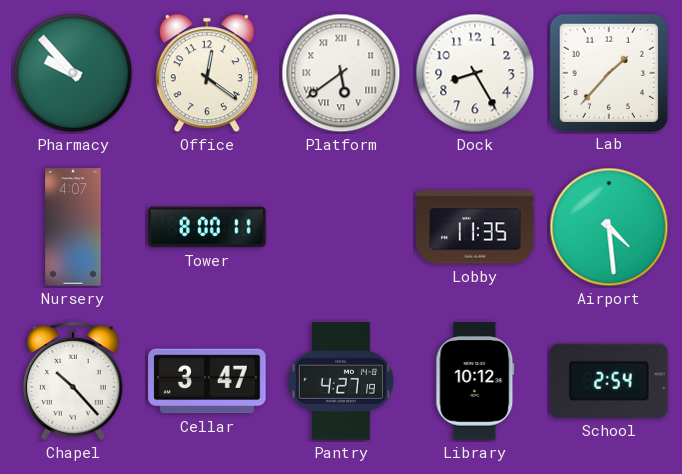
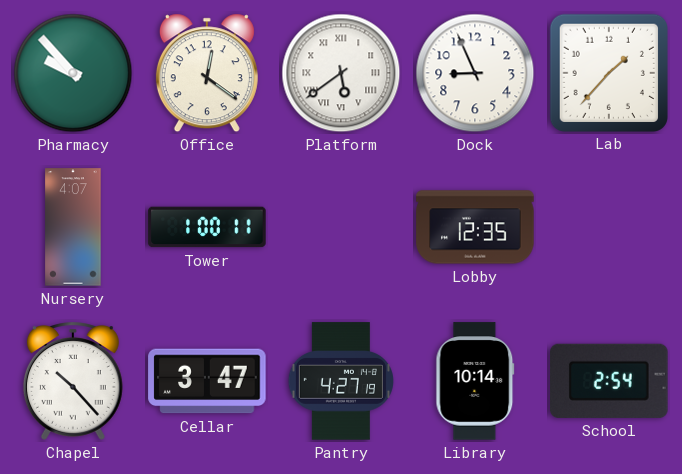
Dock: 8:25 -> 8:56
Tower: 8:00 -> 1:00
Lobby: 11:35 -> 12:35
Airport: 4:29 -> none
Library: 10:12 -> 10:14
